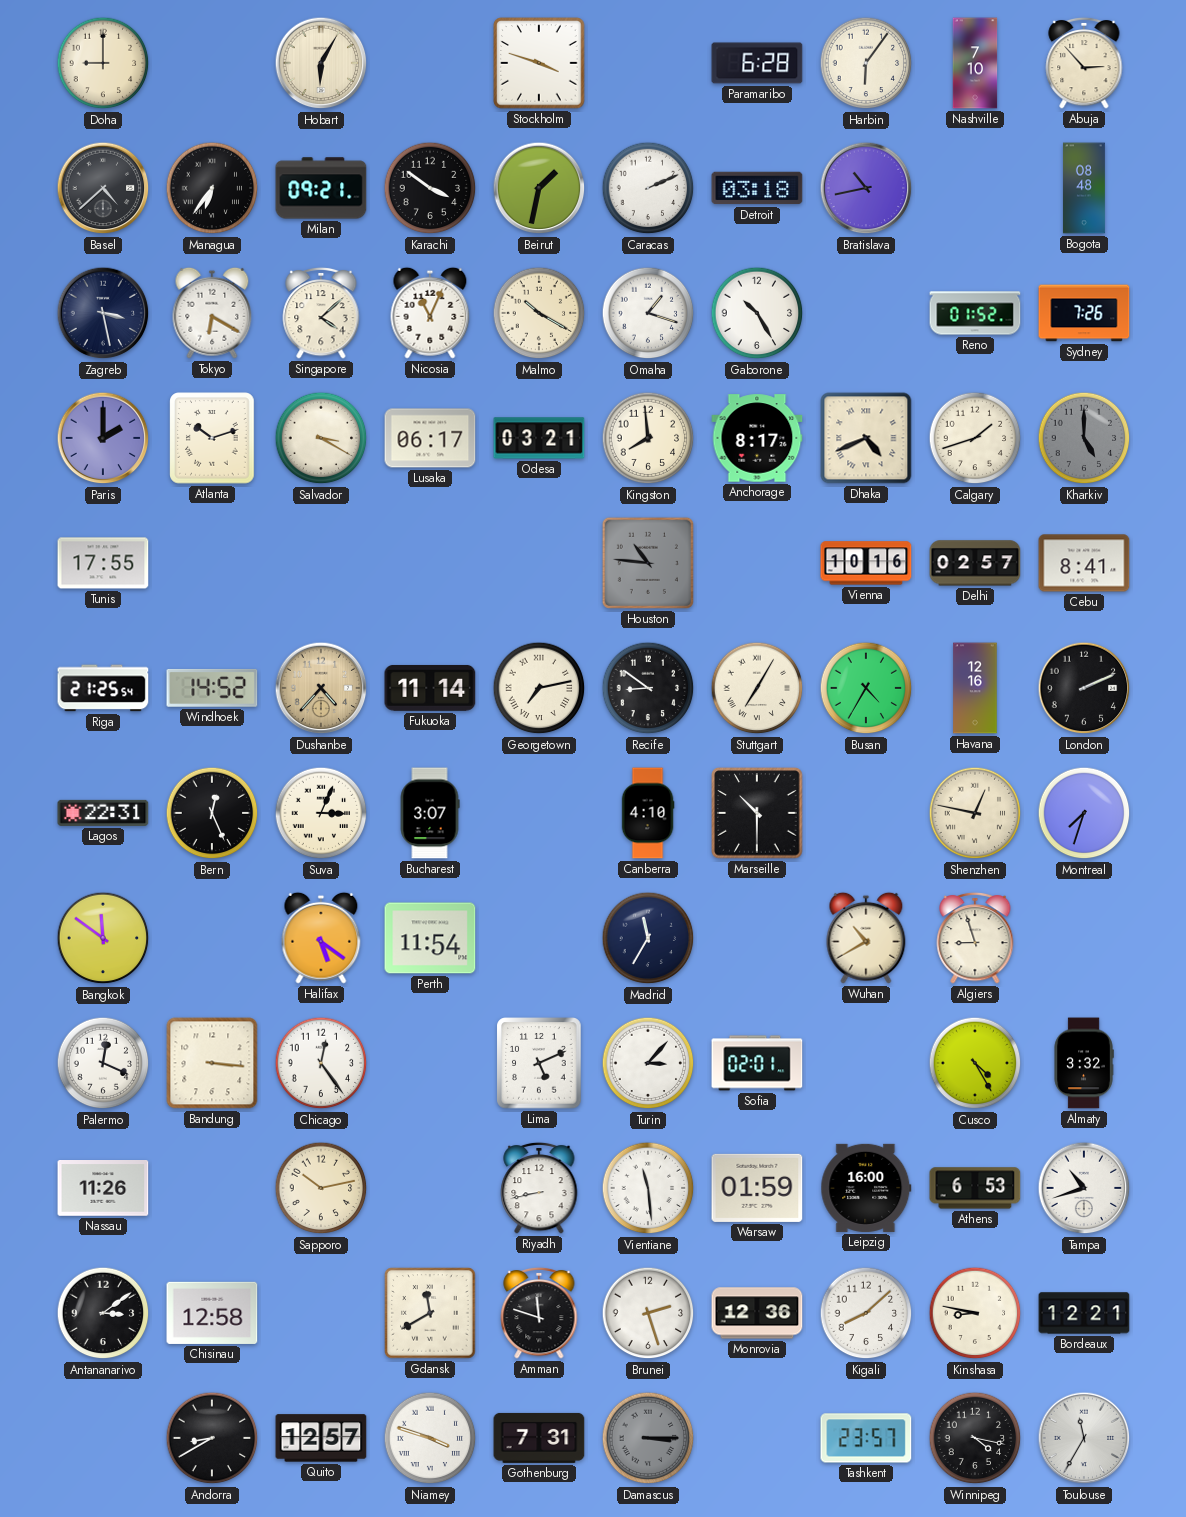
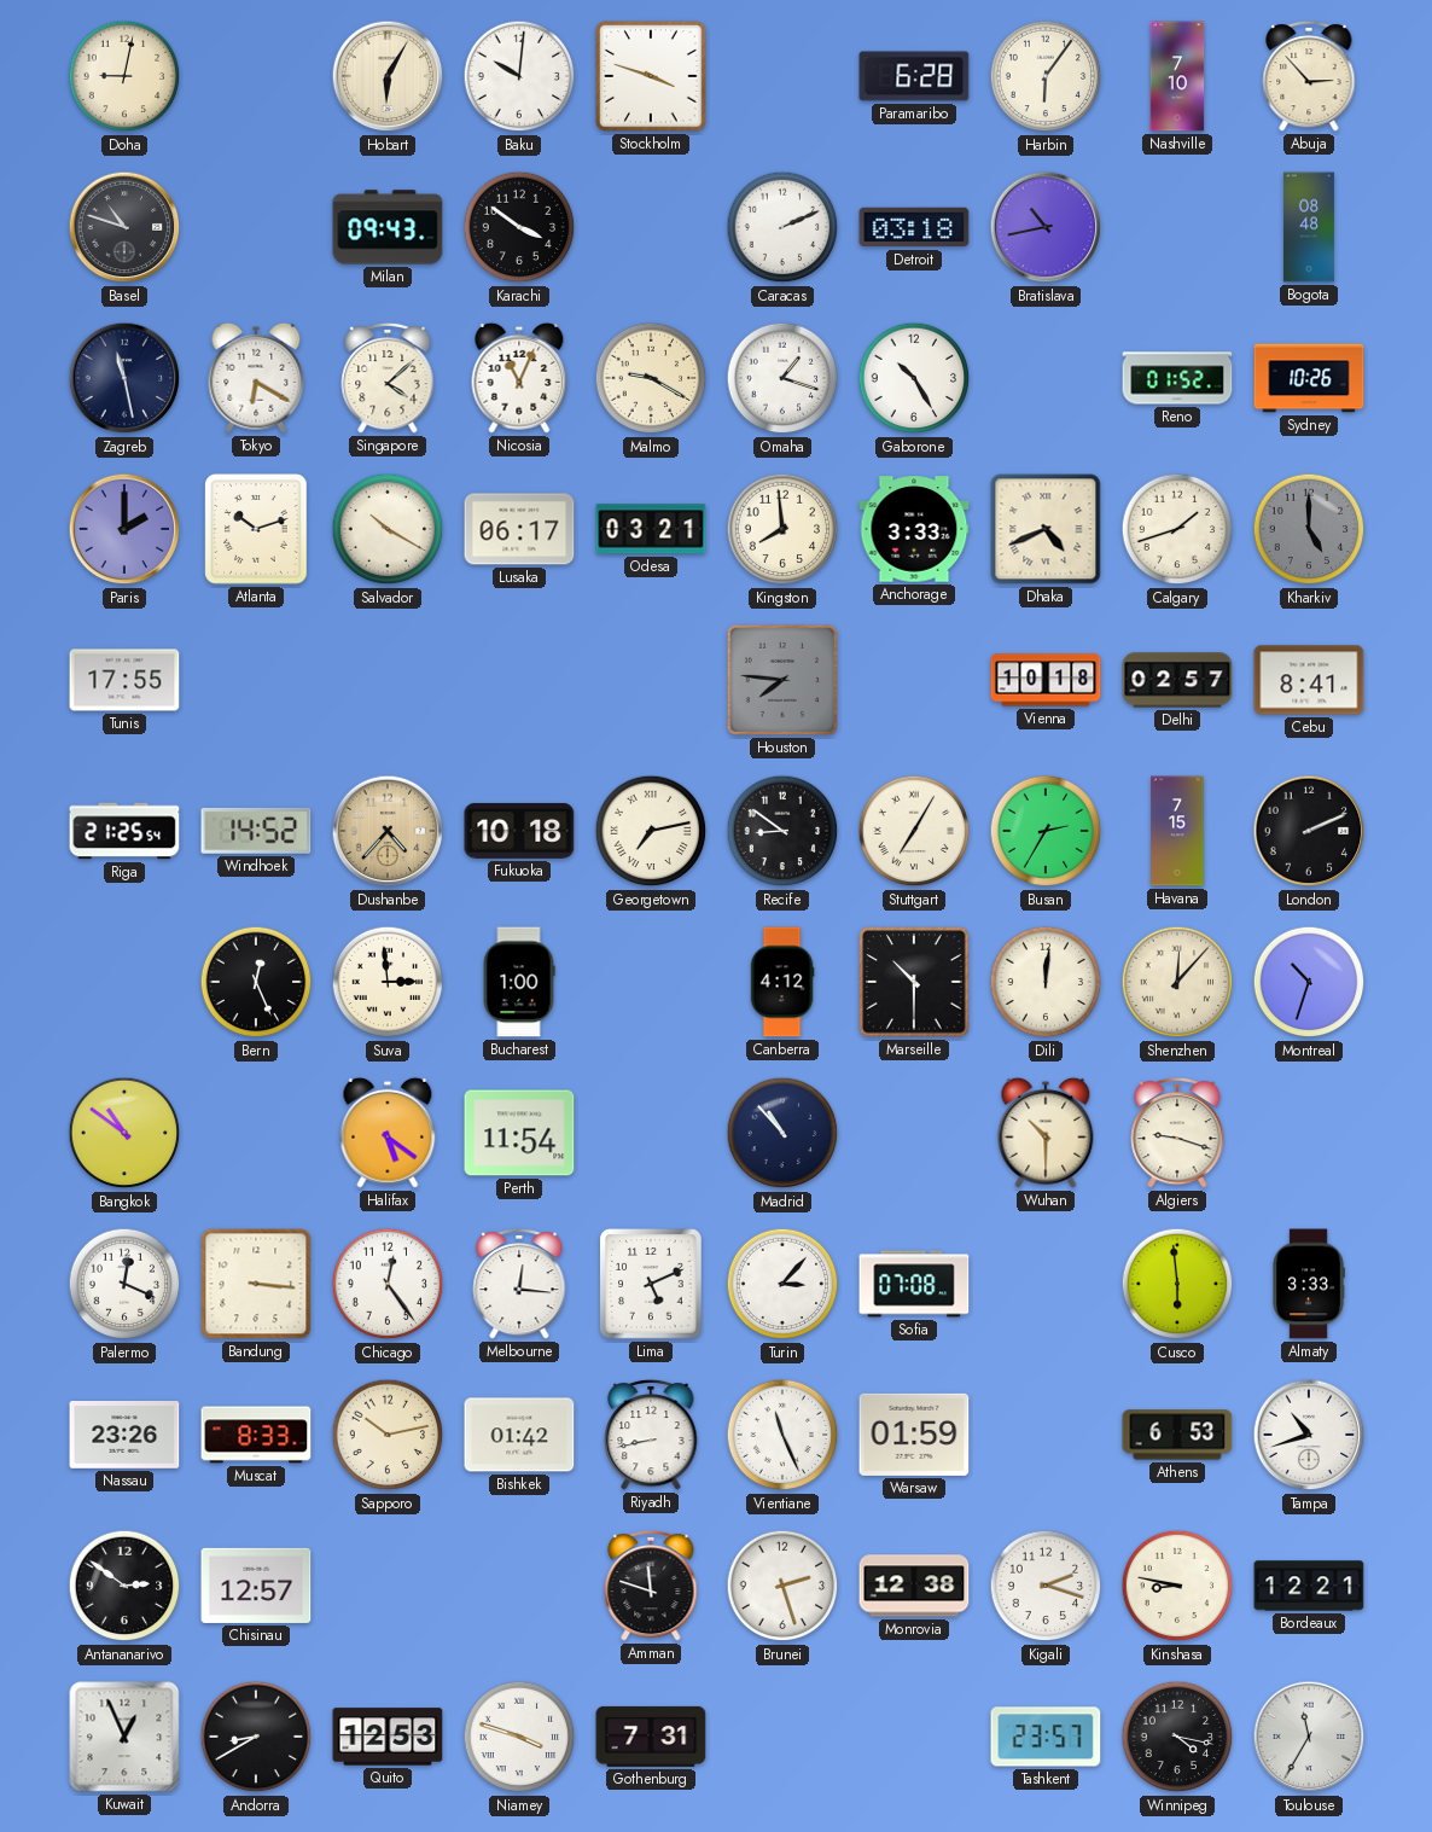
Doha: 9:00 -> 9:02
Baku: none -> 10:01
Basel: 4:38 -> 10:48
Managua: 6:36 -> none
Milan: 09:21 -> 09:43
Beirut: 1:32 -> none
Zagreb: 3:28 -> 11:28
Malmo: 10:20 -> 9:20
Sydney: 7:26 -> 10:26
Salvador: 3:20 -> 10:20
Anchorage: 8:17 -> 3:33
Houston: 10:46 -> 7:46
Vienna: 10:16 -> 10:18
Fukuoka: 11:14 -> 10:18
Busan: 4:35 -> 2:35
Havana: 12:16 -> 7:15
Lagos: 22:31 -> none
Suva: 3:04 -> 2:59
Bucharest: 3:07 -> 1:00
Canberra: 4:10 -> 4:12
Dili: none -> 12:01
Shenzhen: 12:47 -> 12:07
Montreal: 7:33 -> 10:33
Bangkok: 11:51 -> 10:51
Madrid: 11:35 -> 10:53
Wuhan: 10:40 -> 10:30
Algiers: 8:57 -> 9:18
Melbourne: none -> 12:16
Sofia: 02:01 -> 07:08
Cusco: 4:25 -> 5:59
Almaty: 3:32 -> 3:33
Nassau: 11:26 -> 23:26
Muscat: none -> 8:33
Bishkek: none -> 01:42
Vientiane: 11:29 -> 11:26
Leipzig: 16:00 -> none
Antananarivo: 3:09 -> 2:51
Chisinau: 12:58 -> 12:57
Gdansk: 11:40 -> none
Monrovia: 12:36 -> 12:38
Kigali: 8:08 -> 2:18
Kuwait: none -> 12:56
Quito: 12:57 -> 12:53
Damascus: 3:15 -> none
